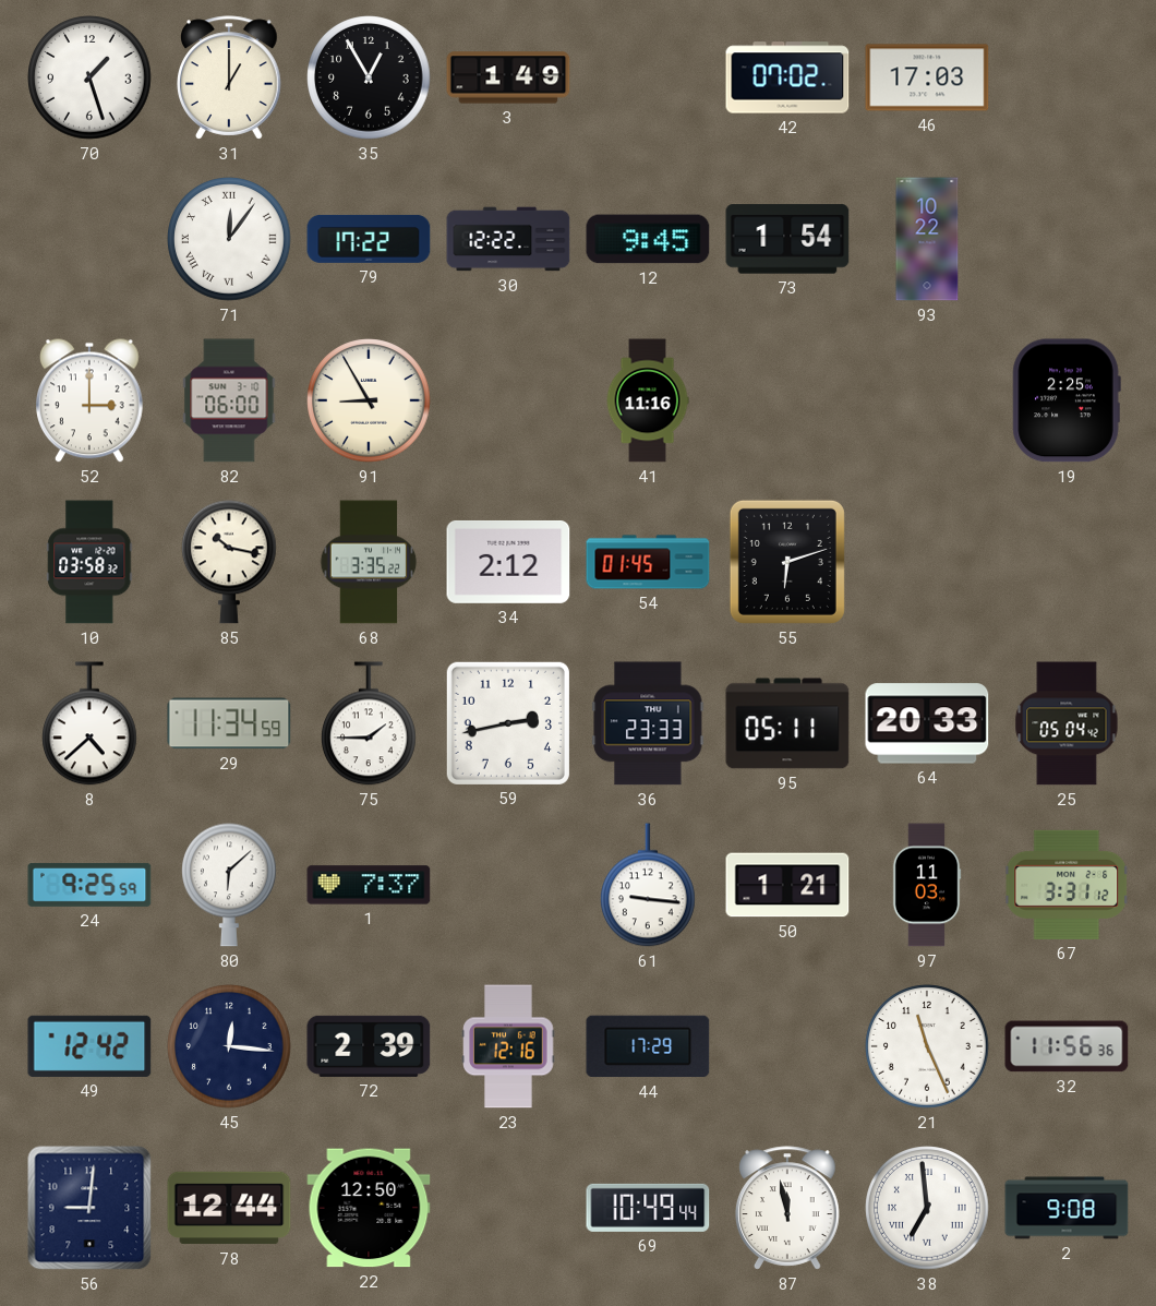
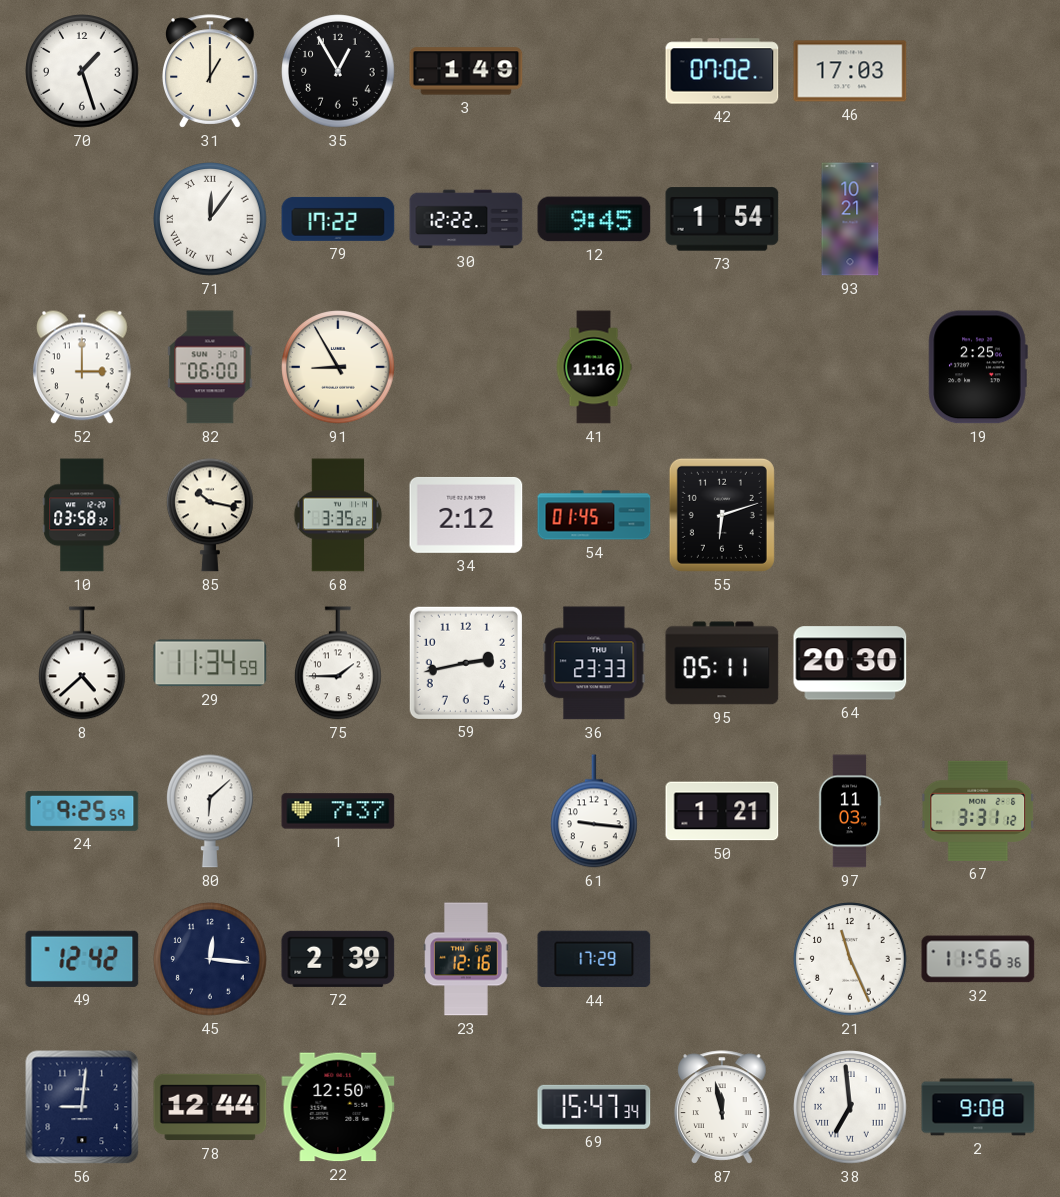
93: 10:22 -> 10:21
64: 20:33 -> 20:30
25: 05:04 -> none
69: 10:49 -> 15:47
